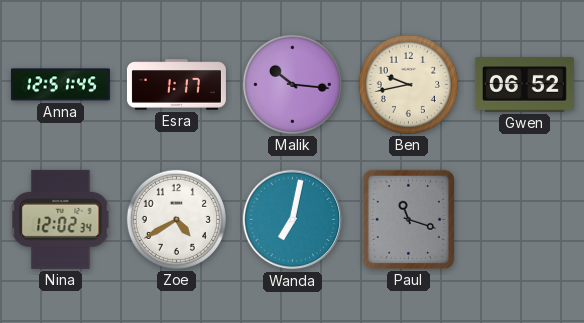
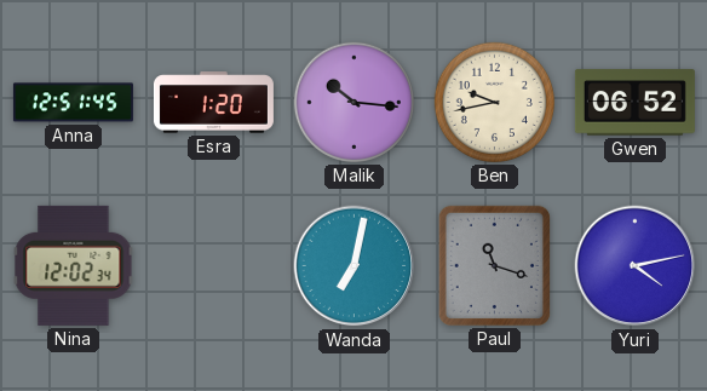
Esra: 1:17 -> 1:20
Zoe: 4:40 -> none
Yuri: none -> 4:13
